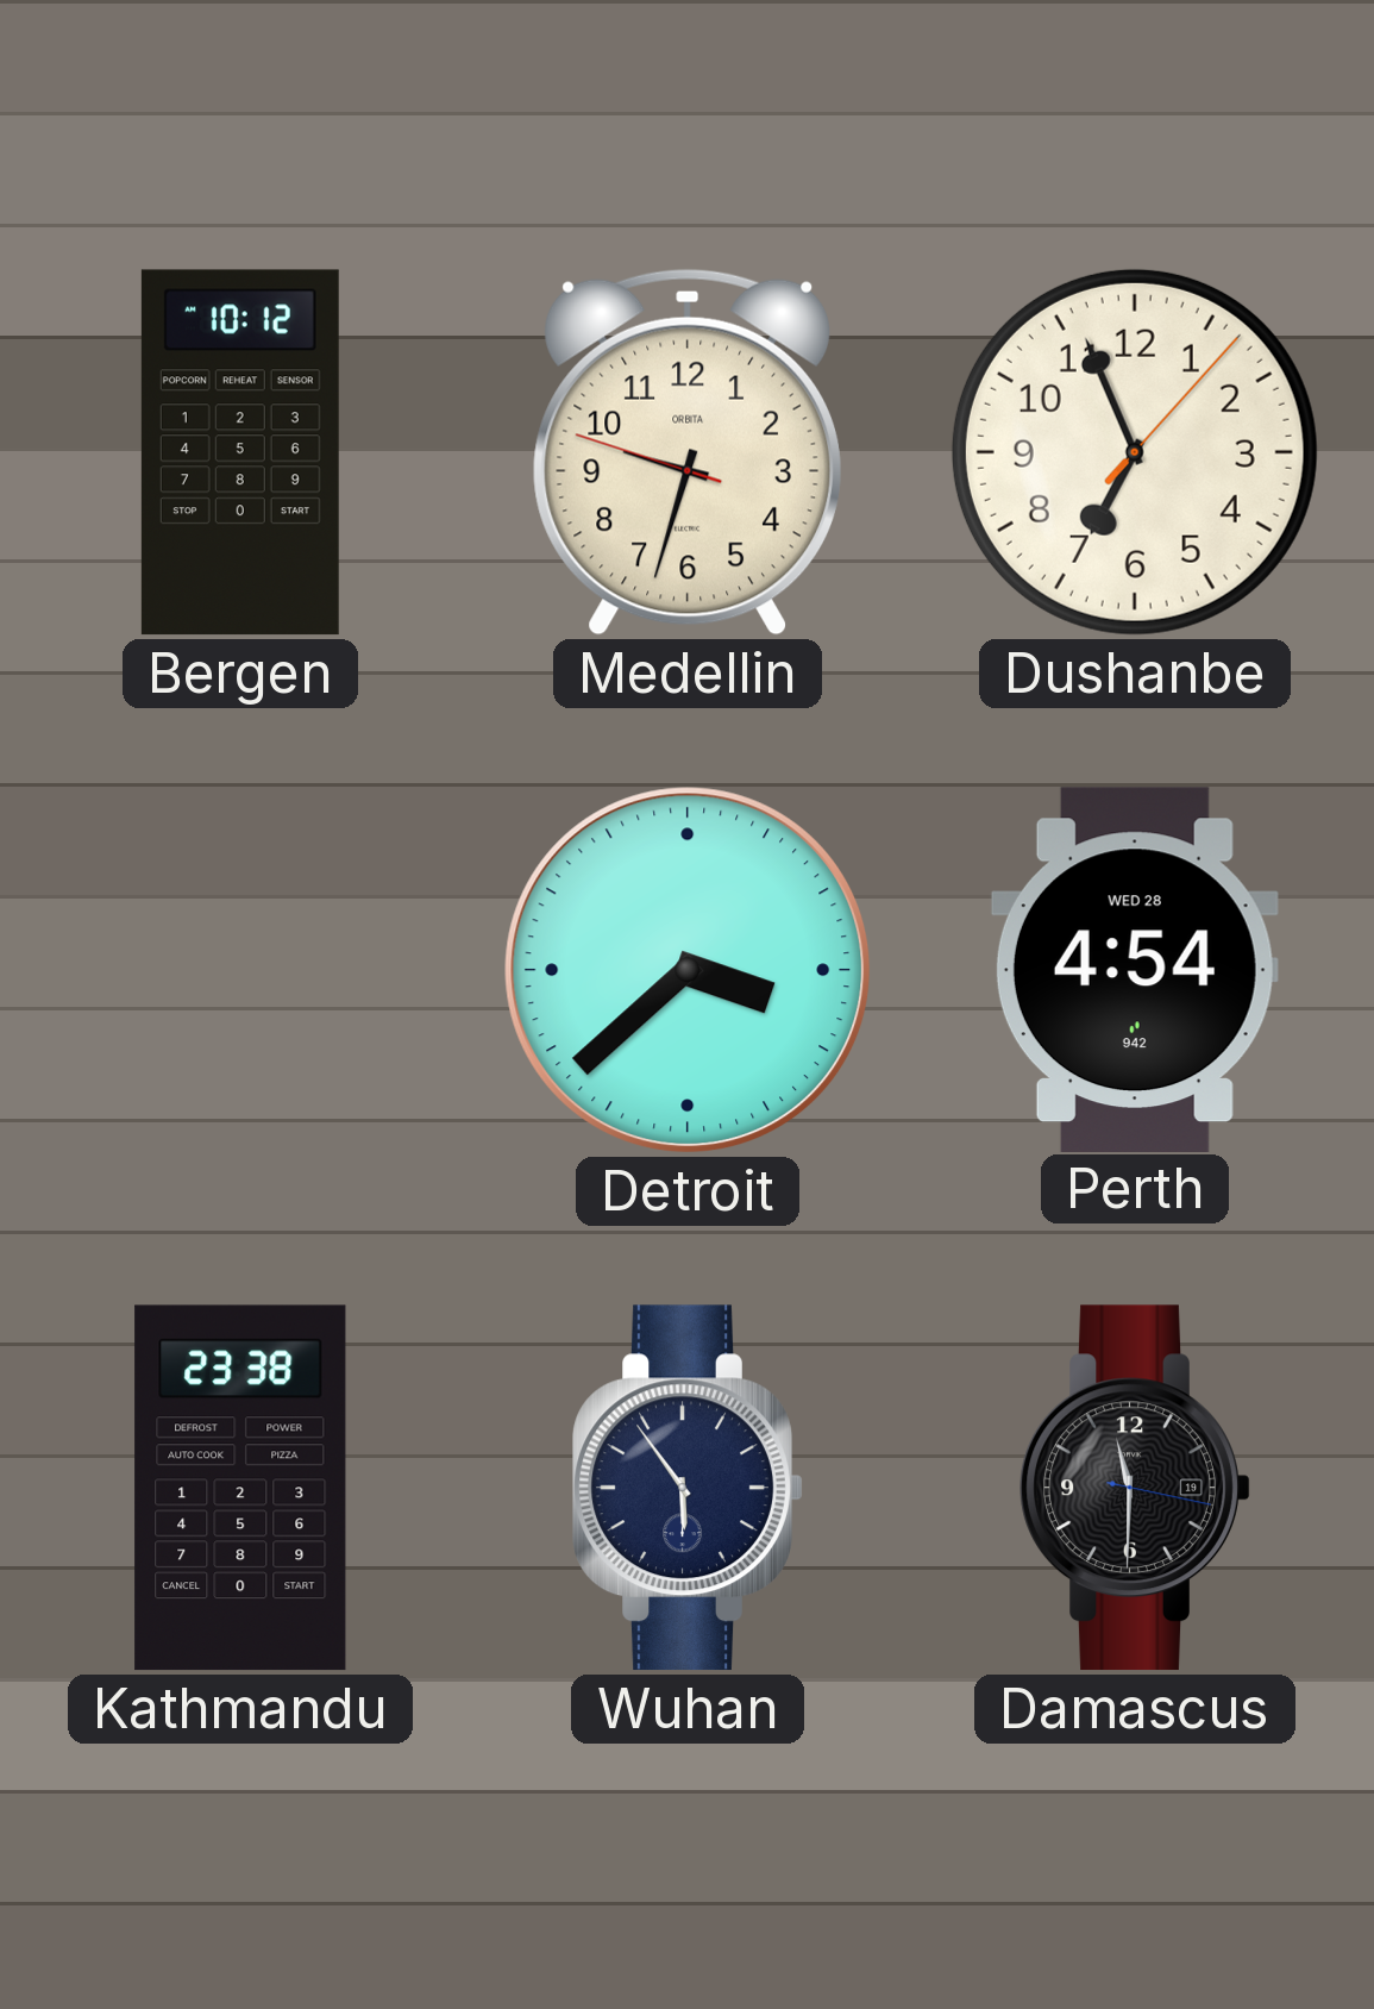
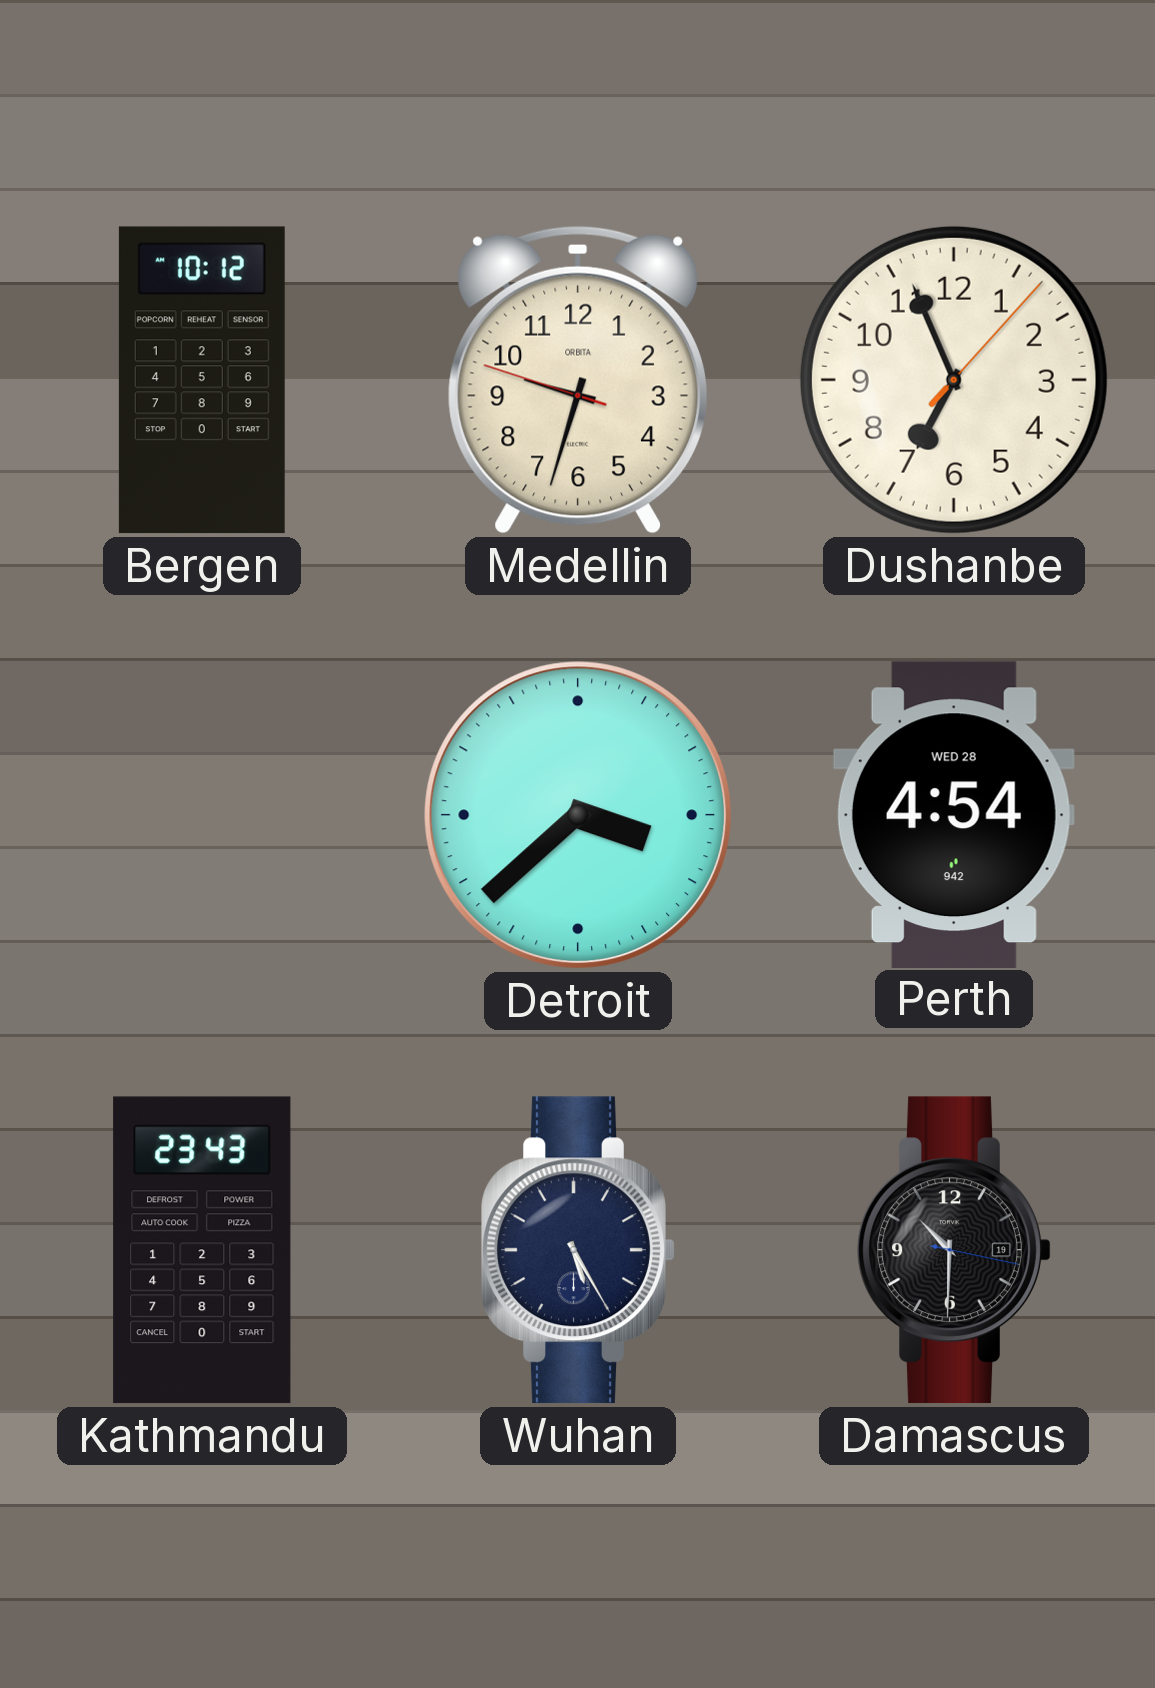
Kathmandu: 23:38 -> 23:43
Wuhan: 5:54 -> 5:25
Damascus: 11:30 -> 10:30
